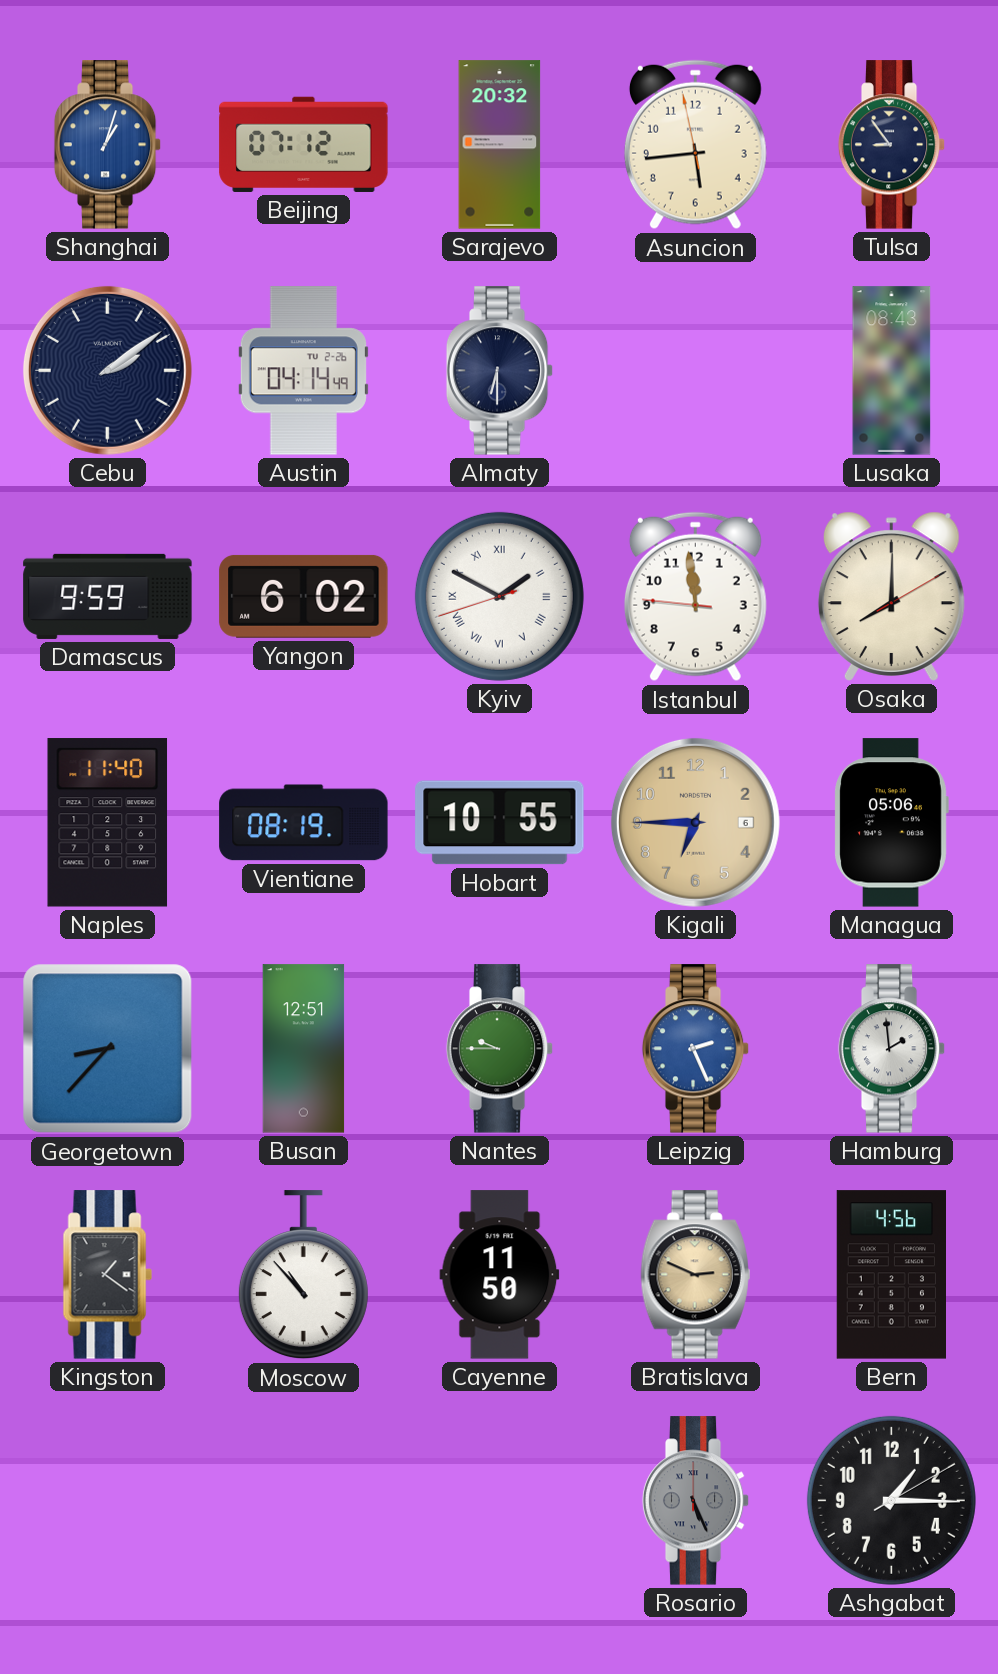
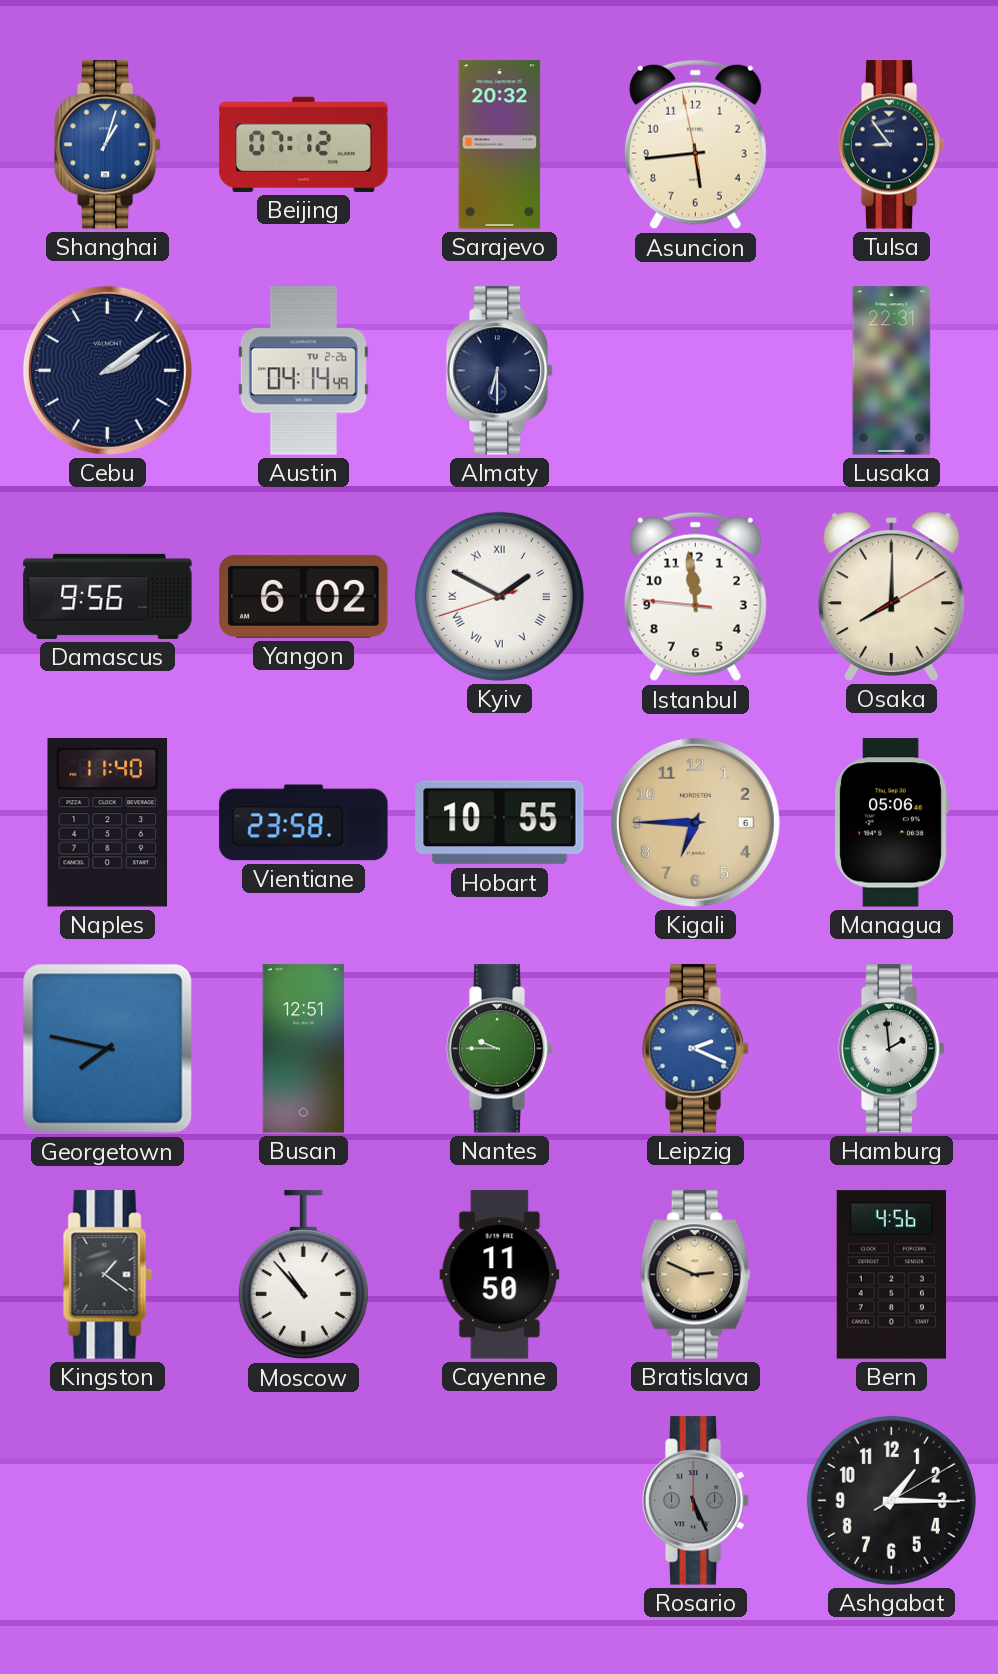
Lusaka: 08:43 -> 22:31
Damascus: 9:59 -> 9:56
Vientiane: 08:19 -> 23:58
Georgetown: 8:37 -> 7:47
Leipzig: 2:26 -> 2:19
